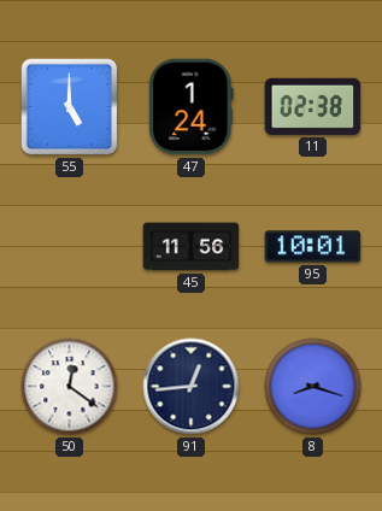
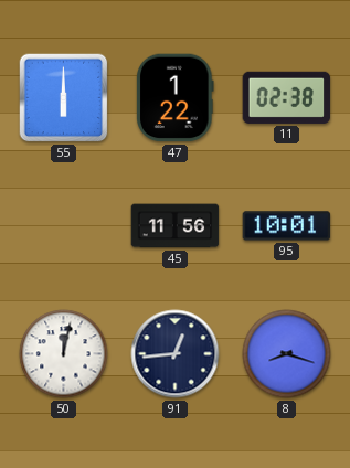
55: 5:00 -> 6:00
47: 1:24 -> 1:22
50: 12:21 -> 12:02
